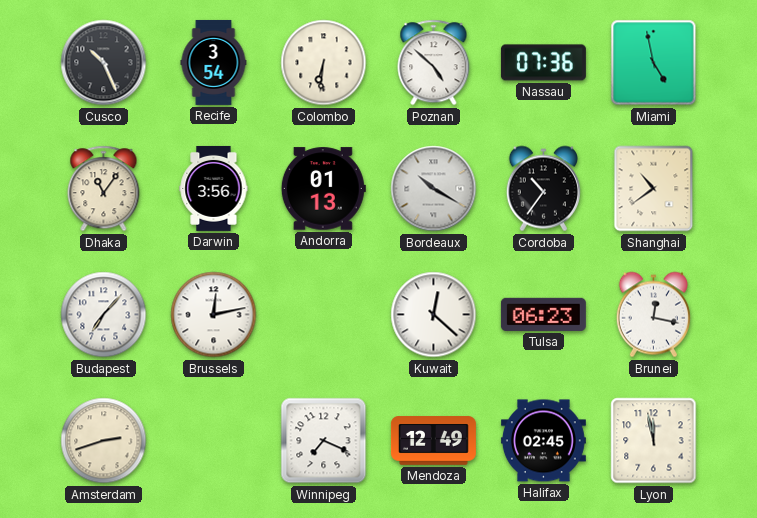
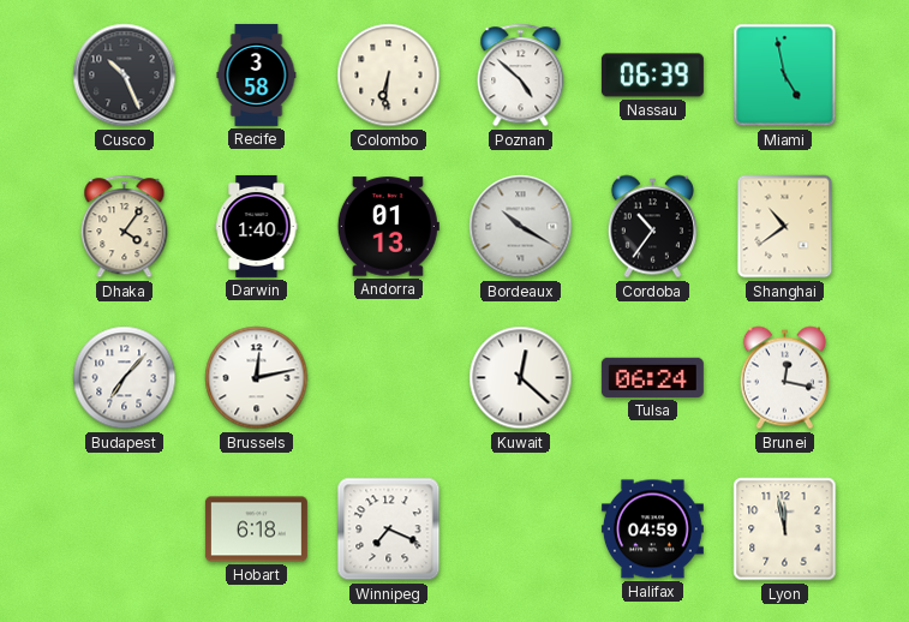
Recife: 3:54 -> 3:58
Nassau: 07:36 -> 06:39
Dhaka: 11:06 -> 4:06
Darwin: 3:56 -> 1:40
Tulsa: 06:23 -> 06:24
Amsterdam: 2:42 -> none
Hobart: none -> 6:18
Mendoza: 12:49 -> none
Halifax: 02:45 -> 04:59
